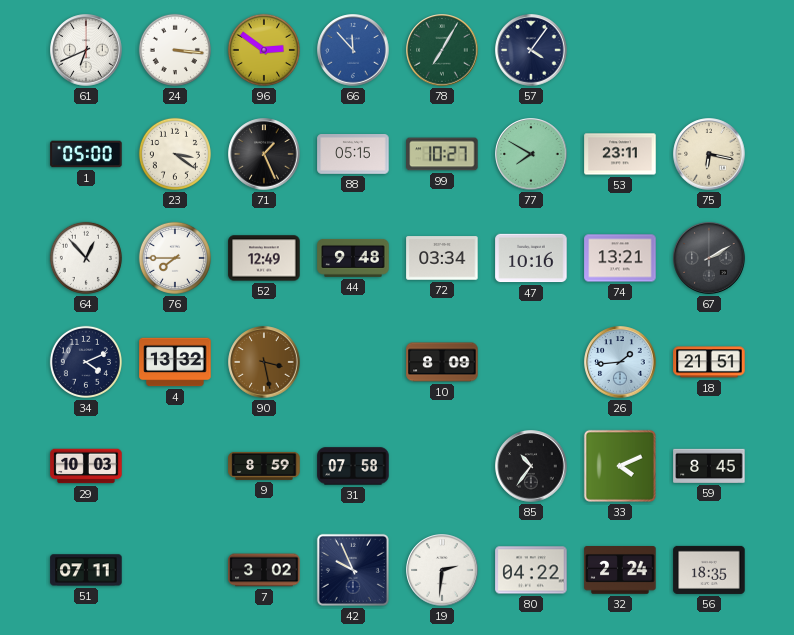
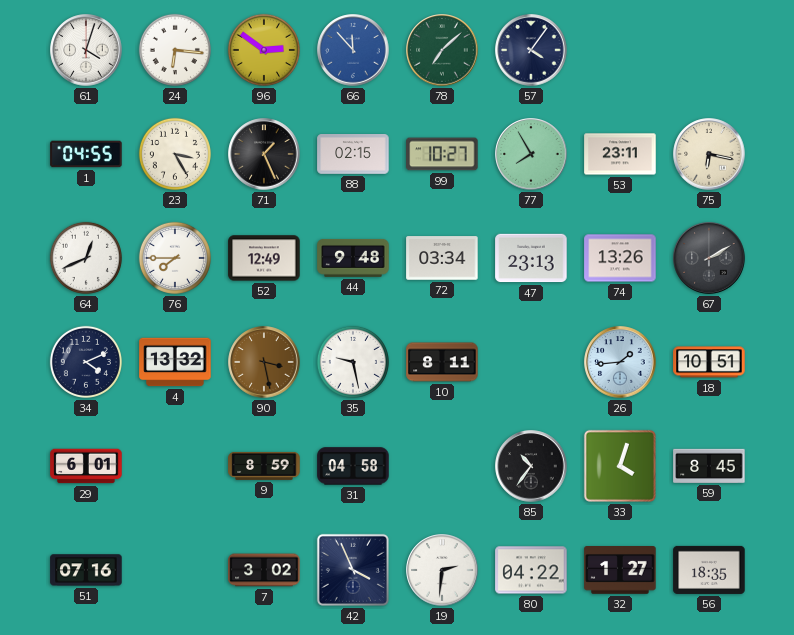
61: 6:41 -> 4:03
24: 3:16 -> 6:16
78: 7:05 -> 7:08
1: 05:00 -> 04:55
23: 3:21 -> 3:25
88: 05:15 -> 02:15
77: 7:50 -> 7:55
64: 12:53 -> 12:41
47: 10:16 -> 23:13
74: 13:21 -> 13:26
35: none -> 9:28
10: 8:09 -> 8:11
18: 21:51 -> 10:51
29: 10:03 -> 6:01
31: 07:58 -> 04:58
33: 4:11 -> 4:03
51: 07:11 -> 07:16
42: 9:56 -> 3:56
32: 2:24 -> 1:27
